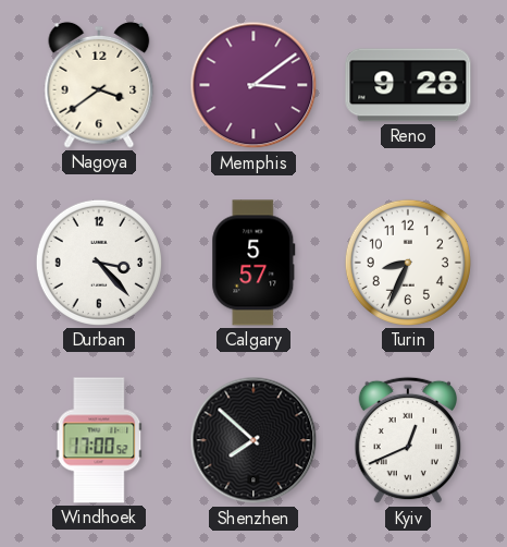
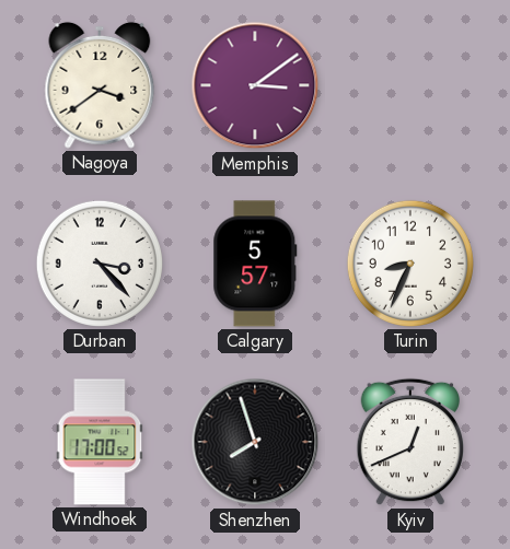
Reno: 9:28 -> none
Shenzhen: 7:52 -> 7:57
